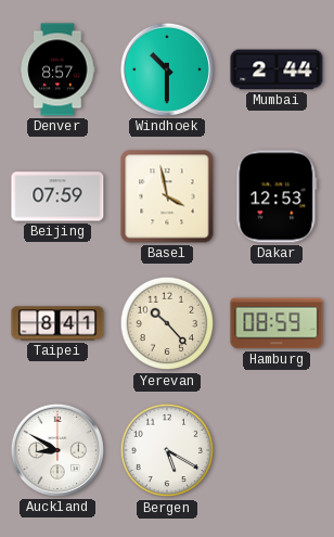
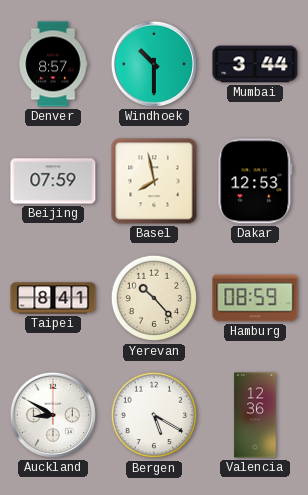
Mumbai: 2:44 -> 3:44
Basel: 3:58 -> 7:58
Valencia: none -> 12:36
